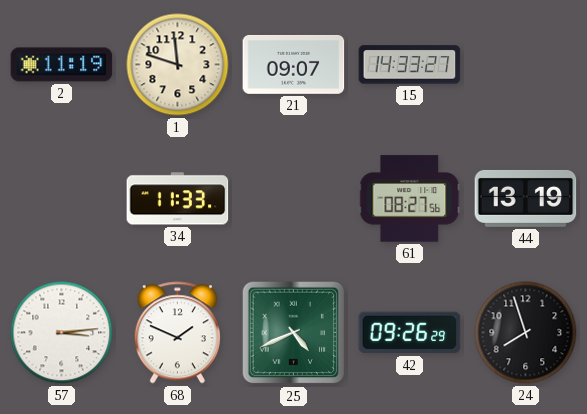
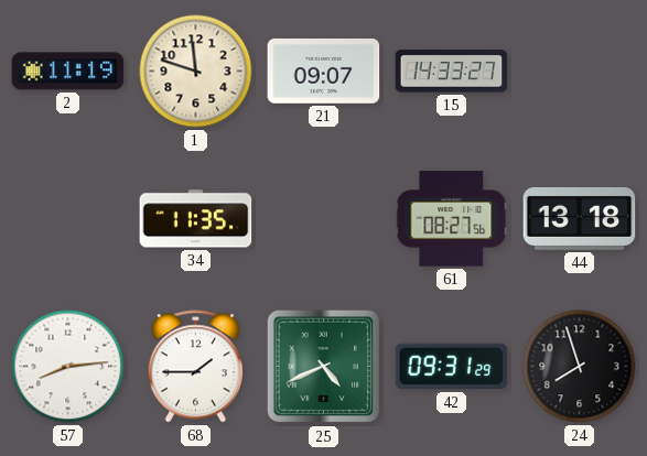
34: 11:33 -> 11:35
44: 13:19 -> 13:18
57: 3:14 -> 8:14
68: 1:49 -> 1:45
42: 09:26 -> 09:31
